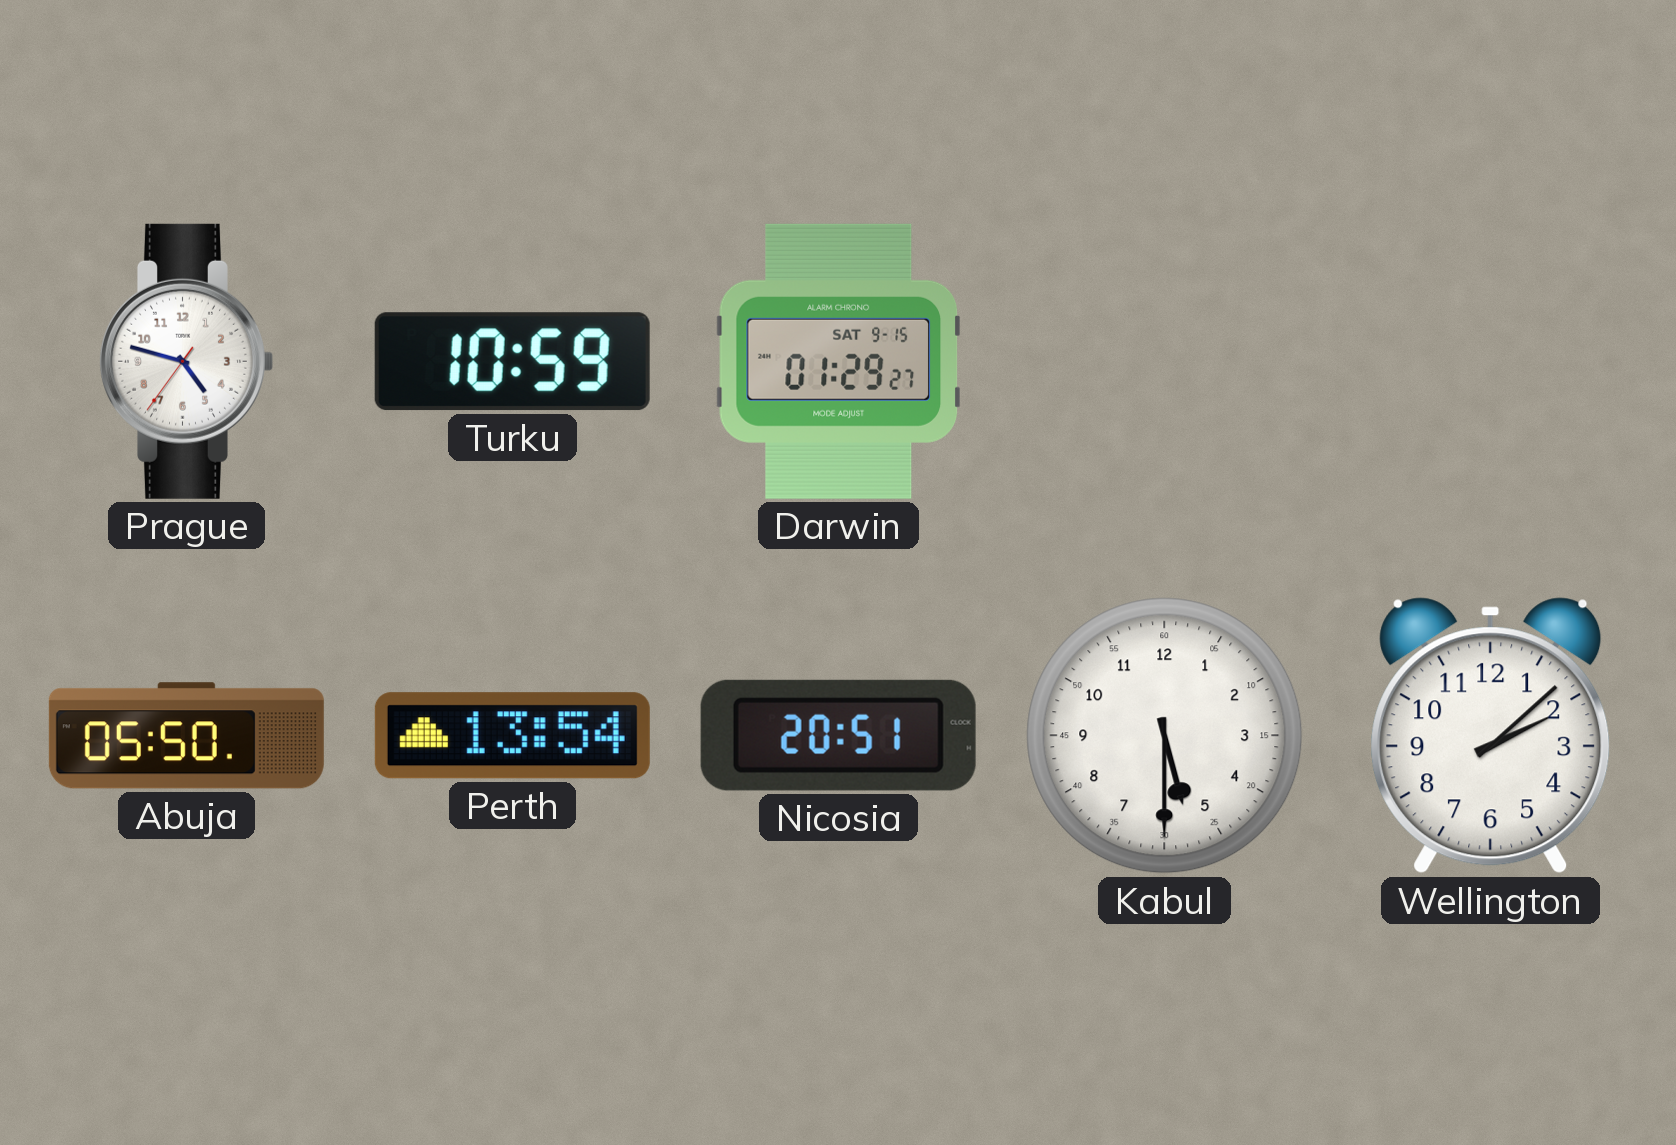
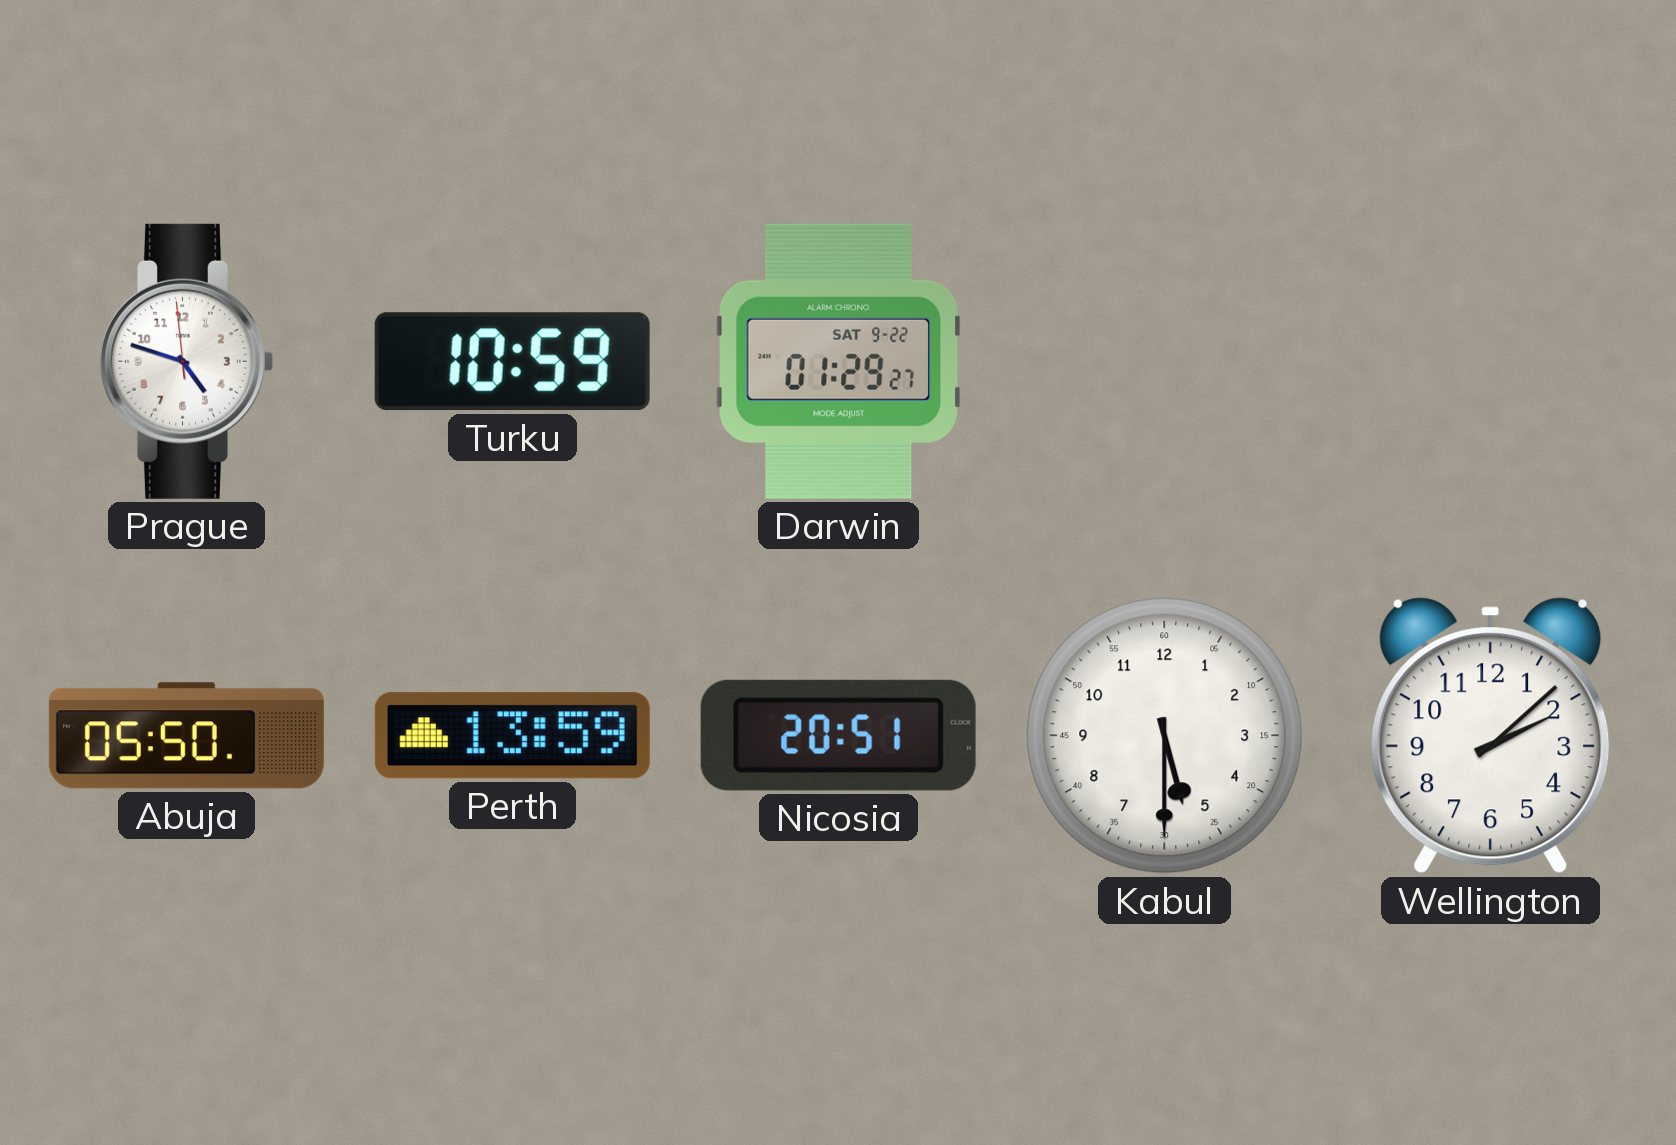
Prague: 4:47:36 -> 4:47:59
Darwin date: SAT 9-15 -> SAT 9-22
Perth: 13:54 -> 13:59
